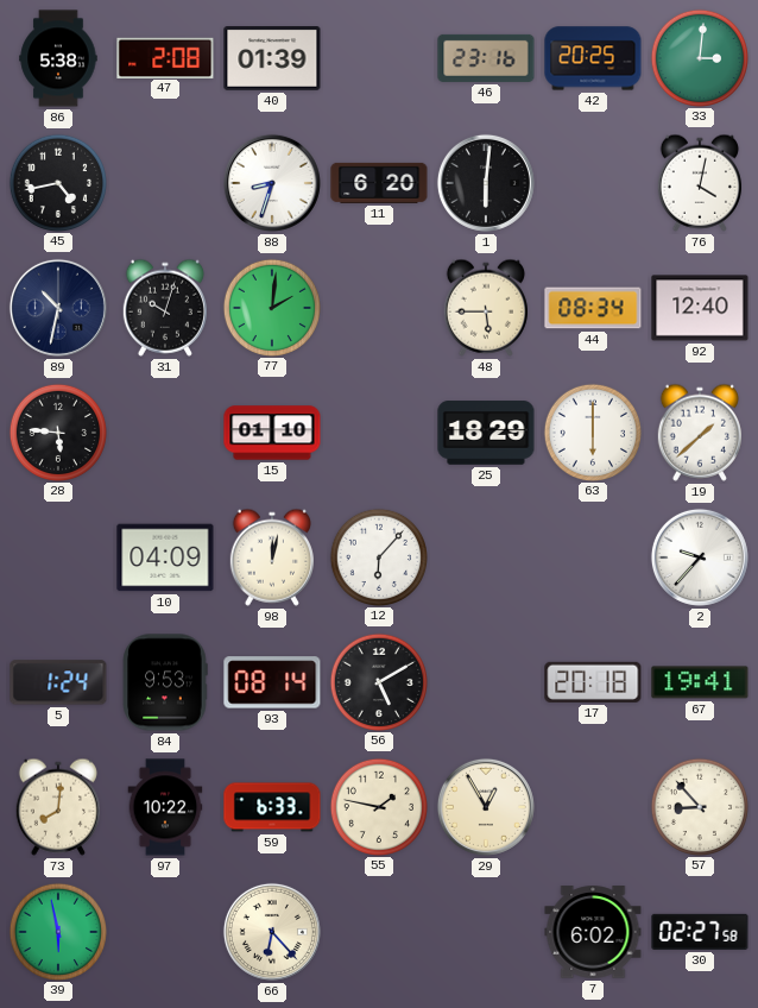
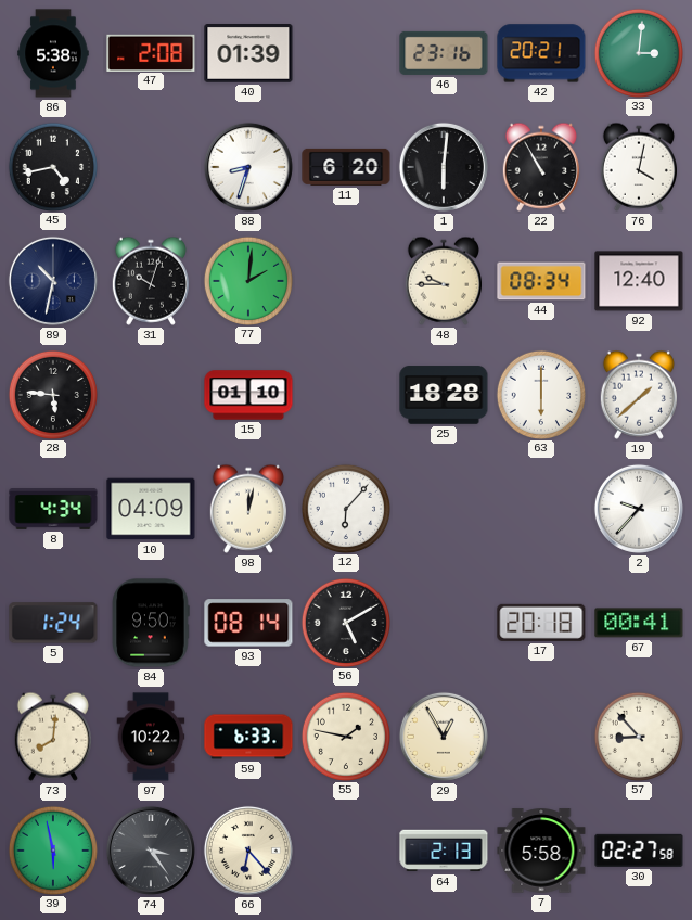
42: 20:25 -> 20:21
22: none -> 10:55
48: 5:45 -> 9:45
25: 18:29 -> 18:28
8: none -> 4:34
84: 9:53 -> 9:50
67: 19:41 -> 00:41
74: none -> 3:24
64: none -> 2:13
7: 6:02 -> 5:58
